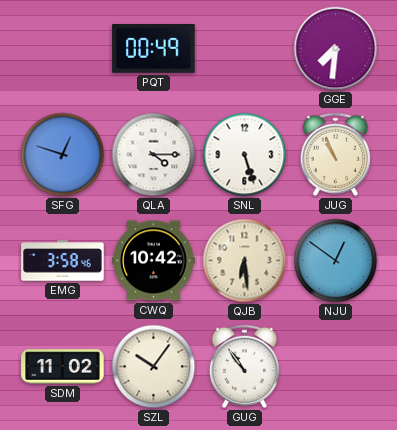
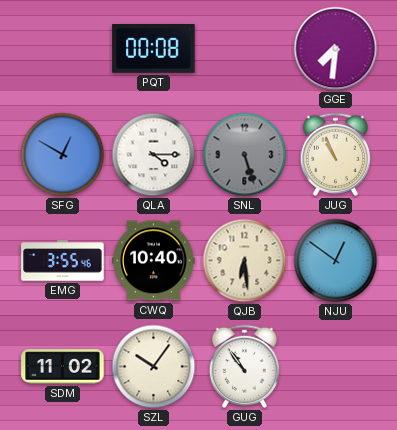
PQT: 00:49 -> 00:08
SFG: 12:48 -> 12:50
SNL dial: white -> grey
EMG: 3:58 -> 3:55
CWQ: 10:42 -> 10:40
